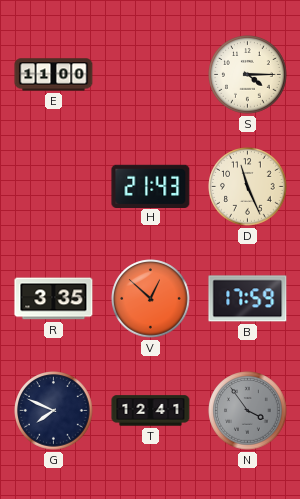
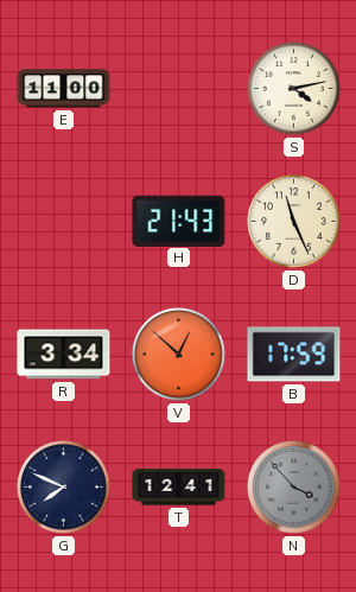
S: 4:15 -> 4:13
R: 3:35 -> 3:34
N: 3:54 -> 3:53
